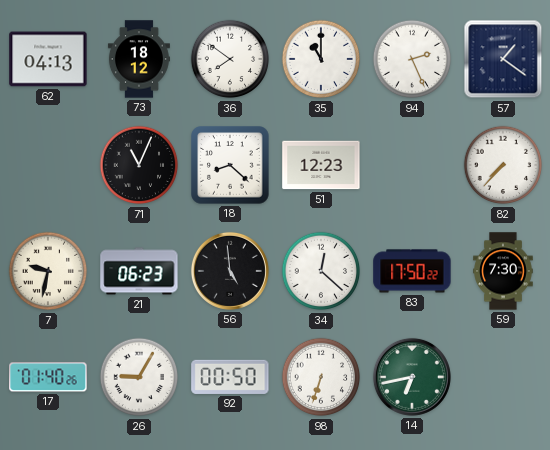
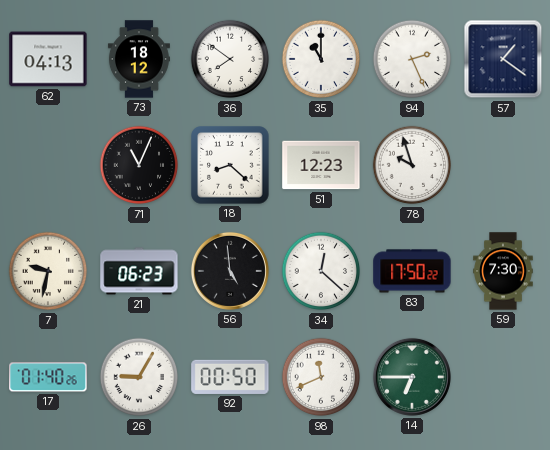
78: none -> 9:57
82: 7:37 -> none
98: 6:33 -> 11:41
14: 6:43 -> 6:45
